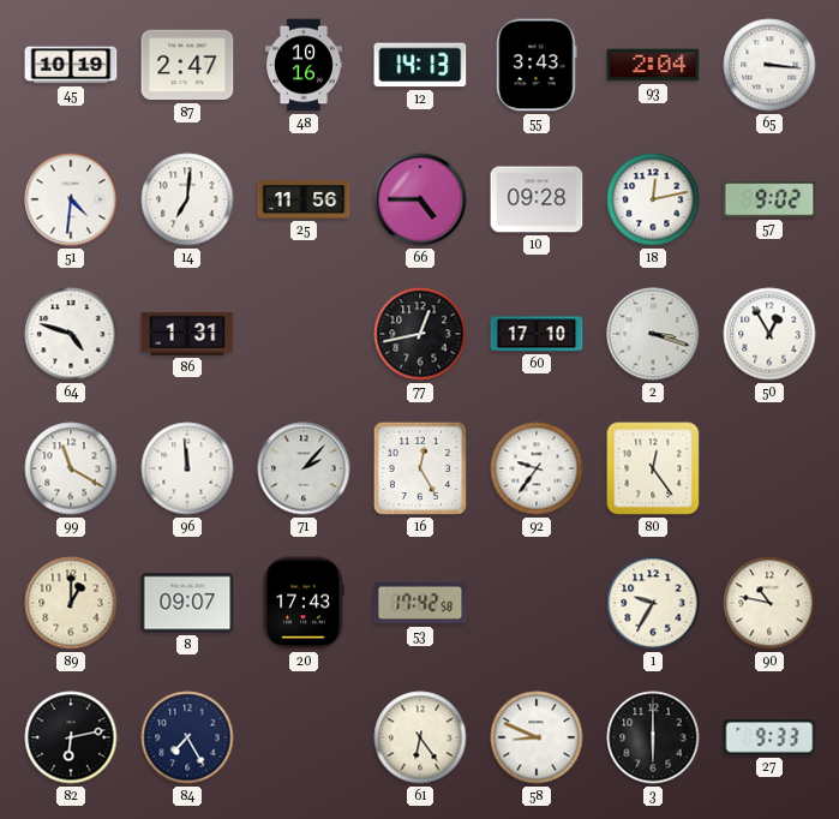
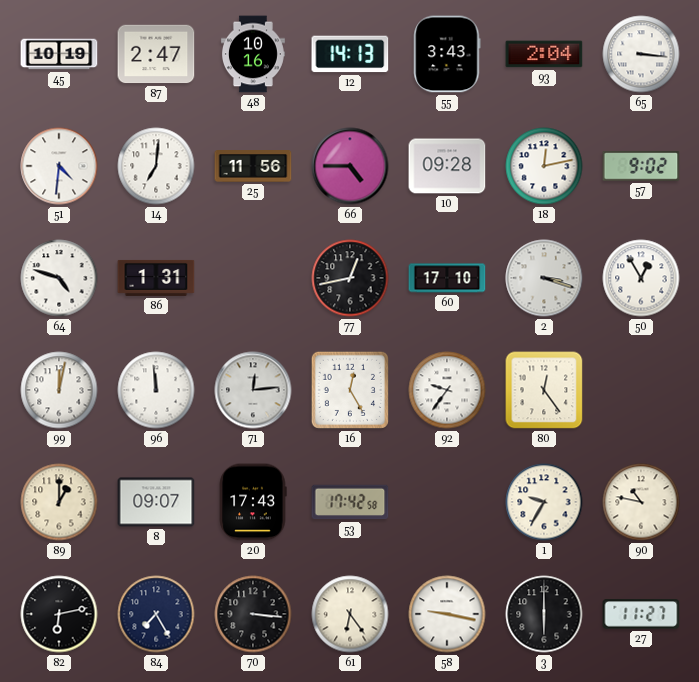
99: 11:20 -> 12:02
71: 2:07 -> 12:14
70: none -> 3:16
58: 8:49 -> 9:17
27: 9:33 -> 11:27
